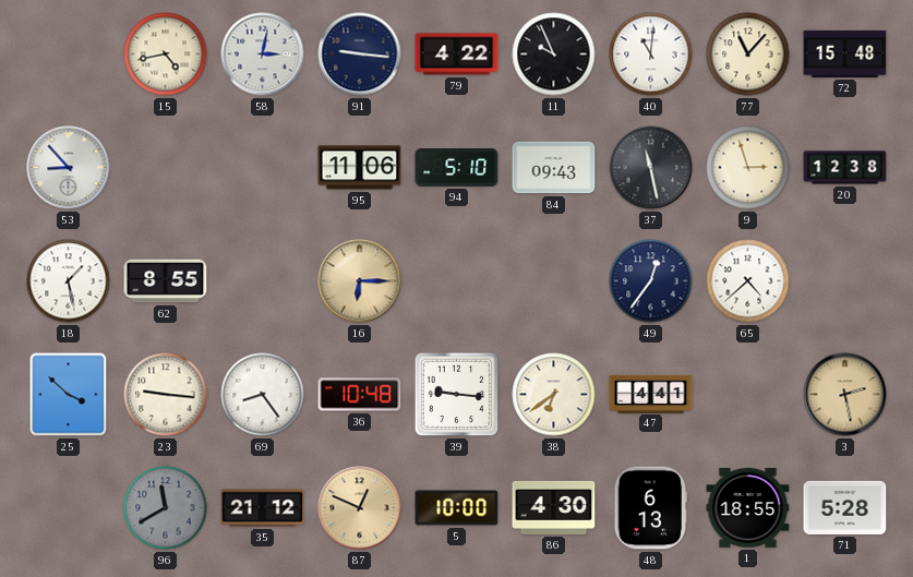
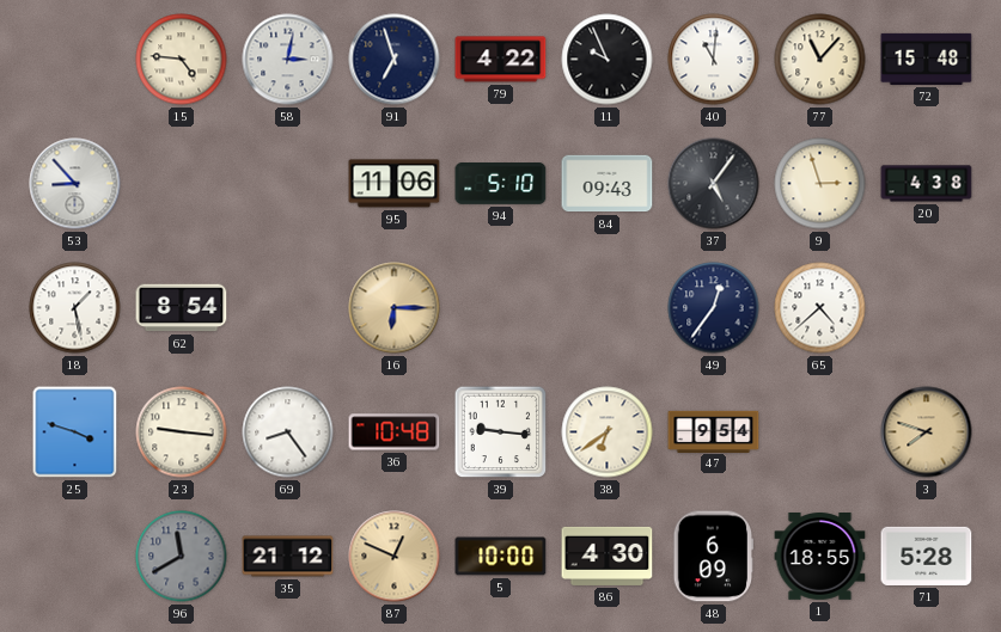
15: 4:43 -> 4:46
91: 9:16 -> 6:57
37: 11:28 -> 5:06
20: 12:38 -> 4:38
62: 8:55 -> 8:54
25: 3:52 -> 3:48
47: 4:41 -> 9:54
3: 2:28 -> 7:48
48: 6:13 -> 6:09
